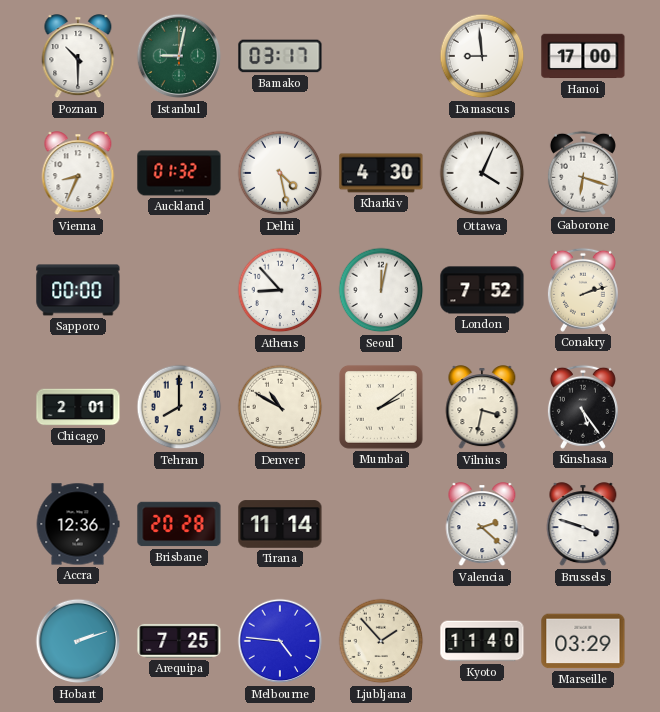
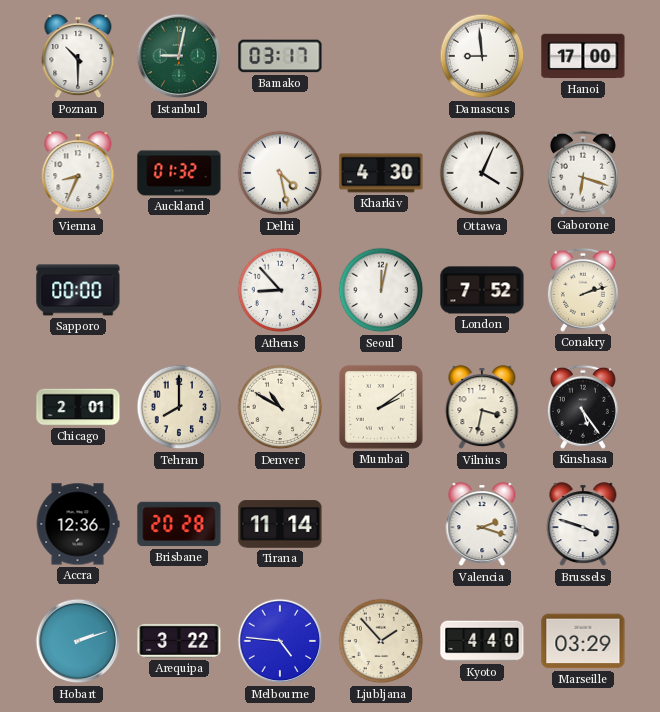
Valencia: 2:22 -> 2:18
Arequipa: 7:25 -> 3:22
Kyoto: 11:40 -> 4:40
